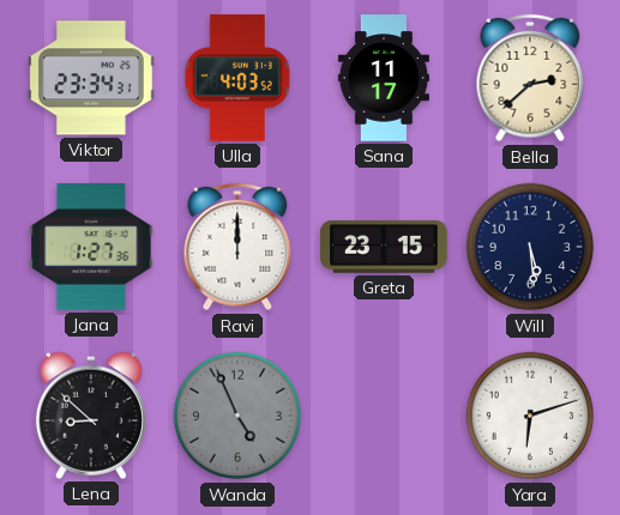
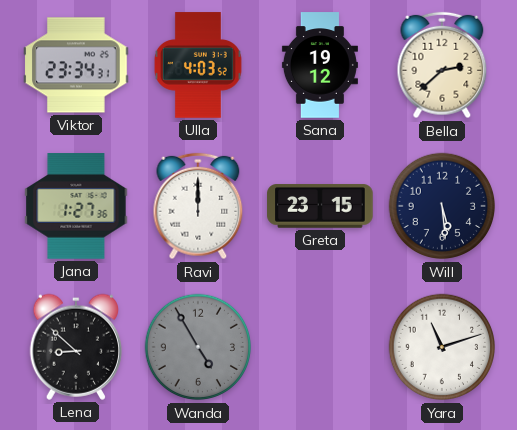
Sana: 11:17 -> 19:12
Wanda: 4:56 -> 4:55
Yara: 6:12 -> 11:12
